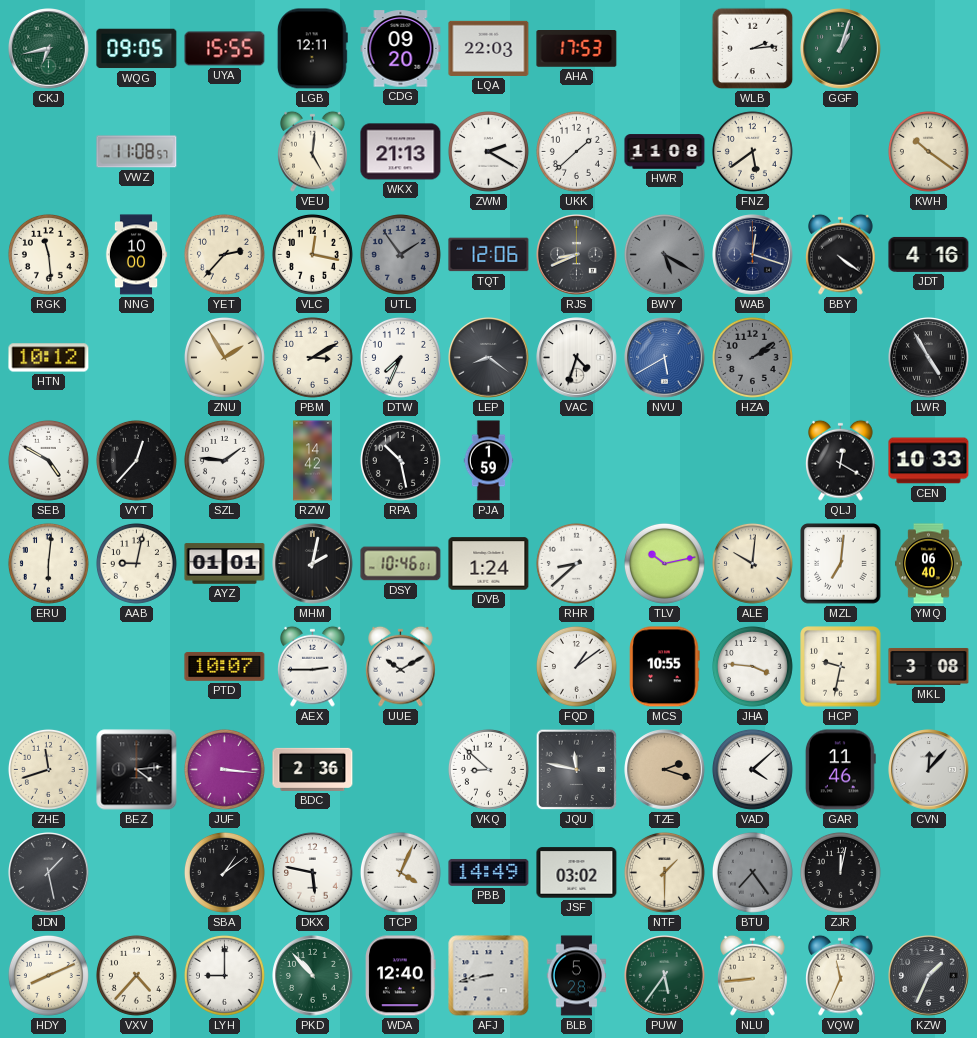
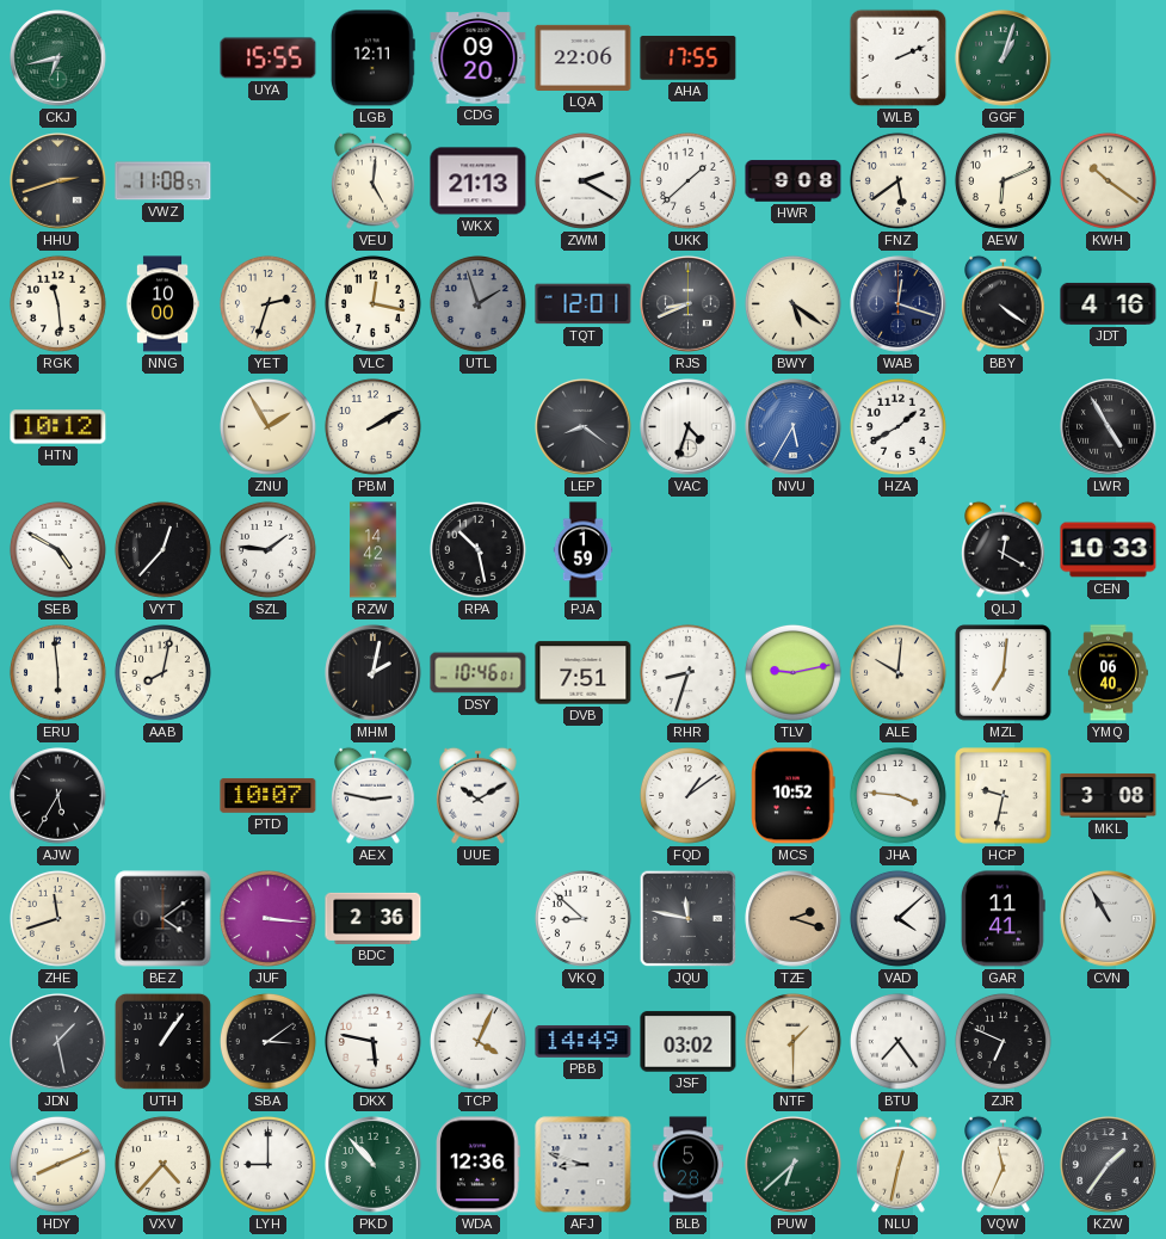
WQG: 09:05 -> none
LQA: 22:03 -> 22:06
AHA: 17:53 -> 17:55
WLB: 2:14 -> 2:11
HHU: none -> 2:42
HWR: 11:08 -> 9:08
AEW: none -> 6:11
YET: 2:37 -> 2:33
UTL: 1:54 -> 1:57
TQT: 12:06 -> 12:01
BWY: 5:20 -> 5:21
BWY dial: grey -> cream
PBM: 3:10 -> 2:10
DTW: 7:34 -> none
NVU: 5:40 -> 5:35
HZA: 2:09 -> 1:40
HZA dial: grey -> white
ERU: 6:01 -> 5:59
AAB: 9:02 -> 8:02
AYZ: 01:01 -> none
DVB: 1:24 -> 7:51
RHR: 8:38 -> 8:33
TLV: 10:13 -> 9:13
AJW: none -> 5:35
AEX: 2:45 -> 2:47
MCS: 10:55 -> 10:52
BEZ: 4:14 -> 4:09
GAR: 11:46 -> 11:41
CVN: 12:07 -> 10:55
UTH: none -> 1:06
SBA: 1:09 -> 3:09
BTU dial: grey -> white
ZJR: 12:02 -> 6:49
WDA: 12:40 -> 12:36
AFJ: 8:43 -> 8:48
PUW: 5:36 -> 6:38
NLU: 8:44 -> 12:32
KZW: 1:34 -> 1:36
